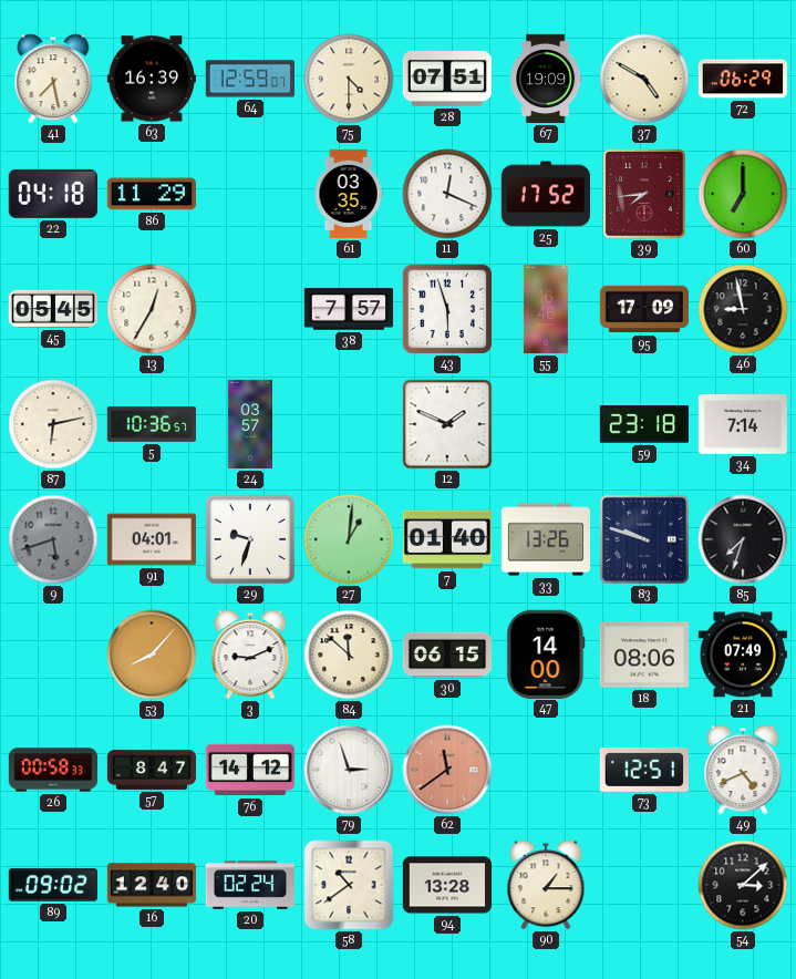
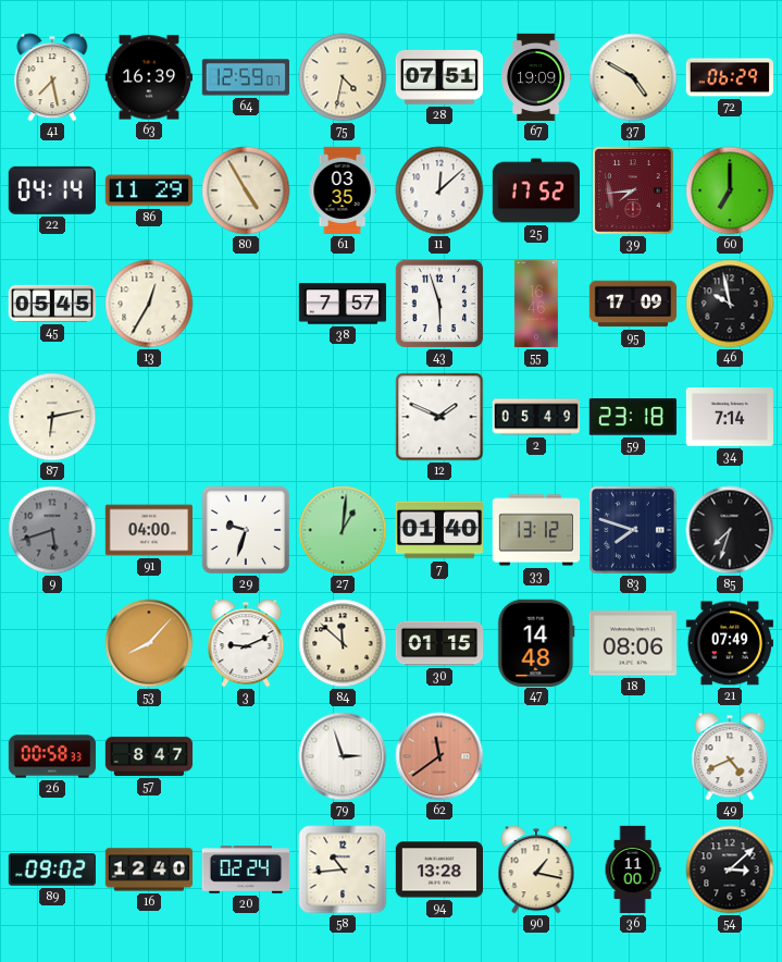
75: 4:30 -> 4:32
22: 04:18 -> 04:14
80: none -> 4:55
11: 12:19 -> 12:08
46: 8:58 -> 9:58
5: 10:36 -> none
24: 03:57 -> none
2: none -> 05:49
91: 04:01 -> 04:00
33: 13:26 -> 13:12
83: 9:48 -> 7:48
30: 06:15 -> 01:15
47: 14:00 -> 14:48
76: 14:12 -> none
73: 12:51 -> none
58: 10:39 -> 10:44
90: 1:15 -> 1:17
36: none -> 11:00
